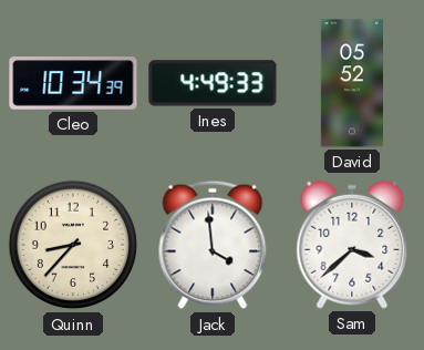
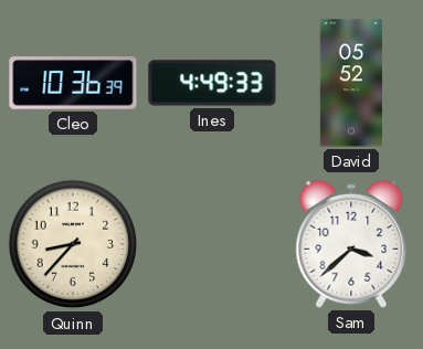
Cleo: 10:34 -> 10:36
Jack: 3:59 -> none
